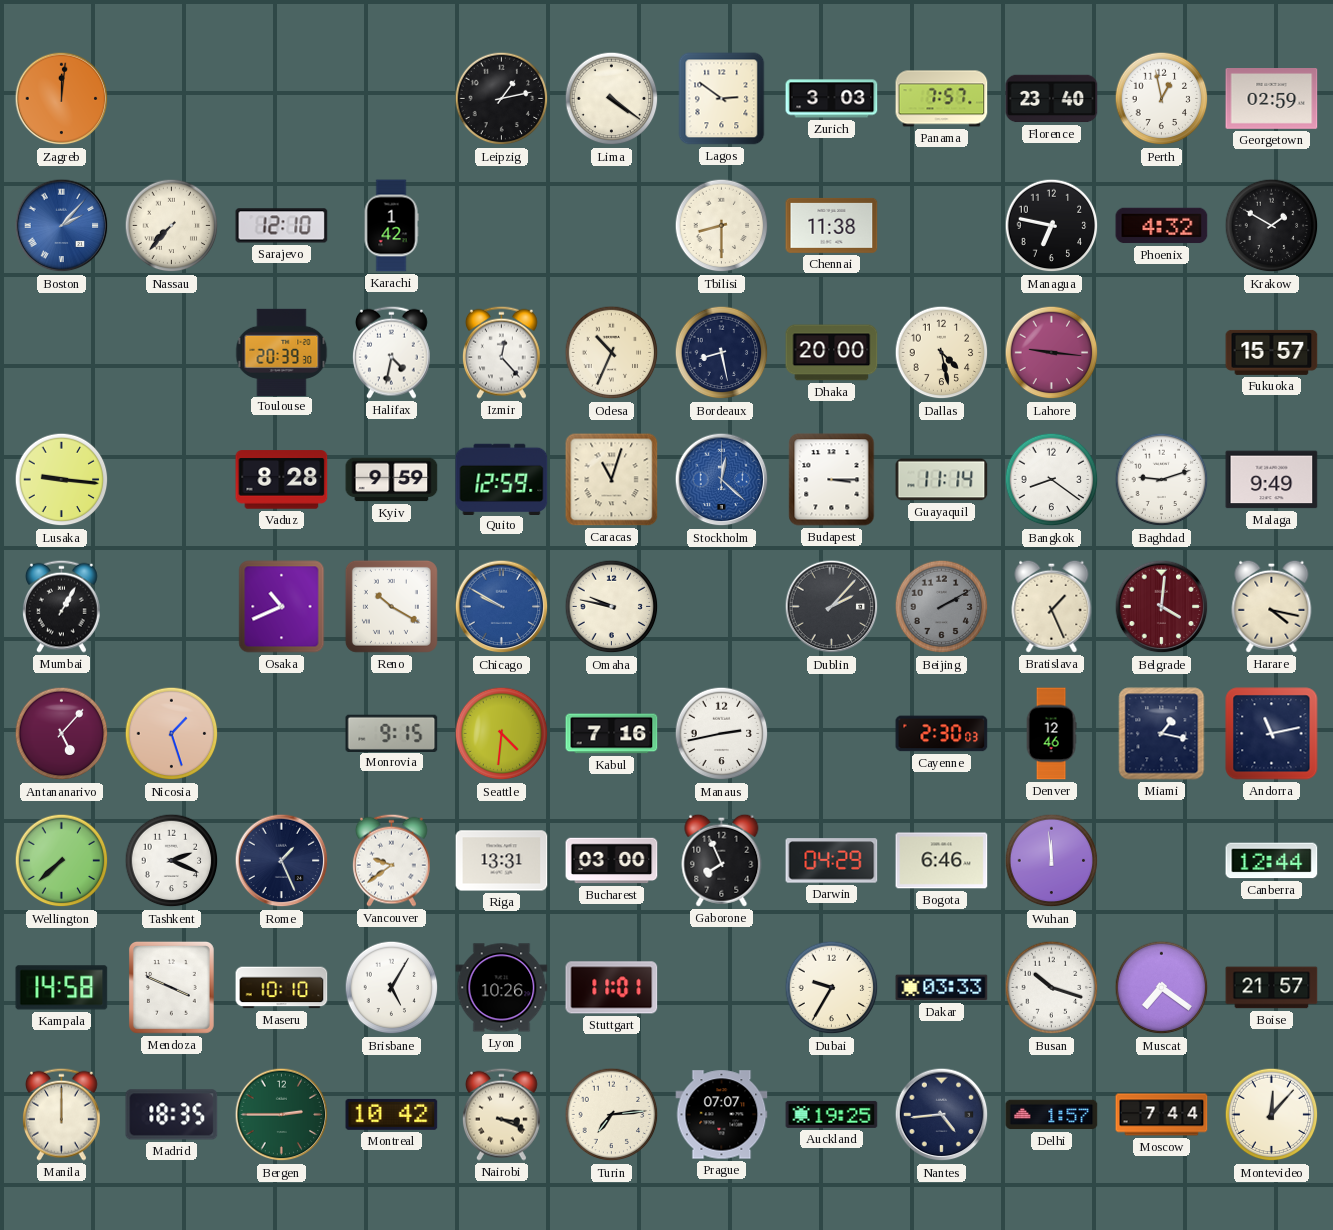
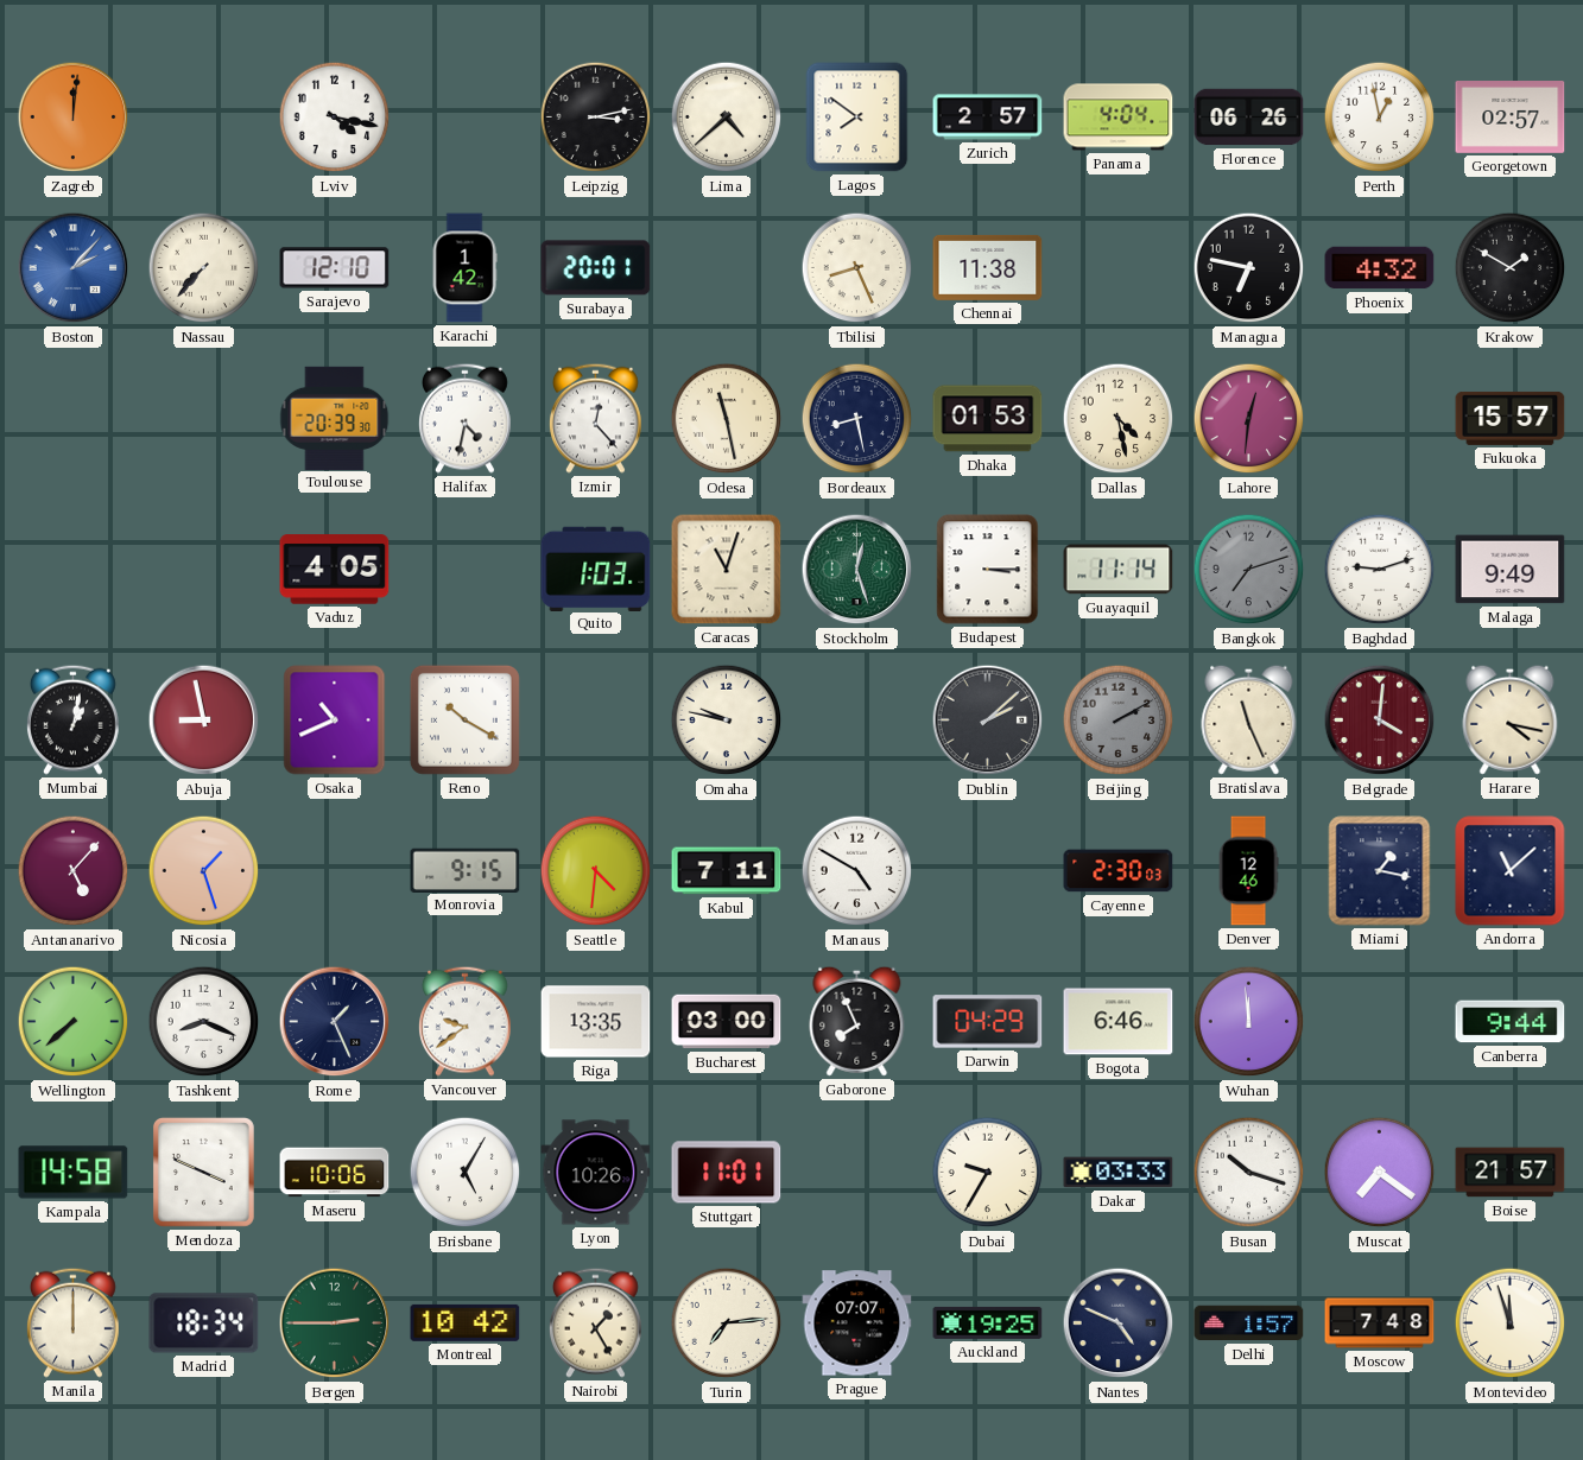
Lviv: none -> 4:17
Leipzig: 1:13 -> 3:13
Lima: 4:21 -> 4:38
Lagos: 2:51 -> 7:51
Zurich: 3:03 -> 2:57
Panama: 7:57 -> 4:04
Florence: 23:40 -> 06:26
Georgetown: 02:59 -> 02:57
Surabaya: none -> 20:01
Tbilisi: 8:30 -> 8:26
Odesa: 10:34 -> 11:28
Dhaka: 20:00 -> 01:53
Lahore: 9:16 -> 12:31
Lusaka: 9:16 -> none
Vaduz: 8:28 -> 4:05
Kyiv: 9:59 -> none
Quito: 12:59 -> 1:03
Stockholm: 12:22 -> 12:27
Stockholm dial: blue -> green
Bangkok: 8:21 -> 7:12
Bangkok dial: white -> grey
Mumbai: 1:05 -> 1:02
Abuja: none -> 8:58
Chicago: 9:50 -> none
Dublin: 2:07 -> 2:08
Bratislava: 1:26 -> 11:26
Kabul: 7:16 -> 7:11
Manaus: 2:43 -> 4:50
Andorra: 11:13 -> 11:08
Tashkent: 2:19 -> 8:19
Riga: 13:31 -> 13:35
Canberra: 12:44 -> 9:44
Maseru: 10:10 -> 10:06
Madrid: 18:35 -> 18:34
Nairobi: 3:19 -> 1:25
Nantes: 4:44 -> 4:49
Moscow: 7:44 -> 7:48
Montevideo: 12:07 -> 11:57
